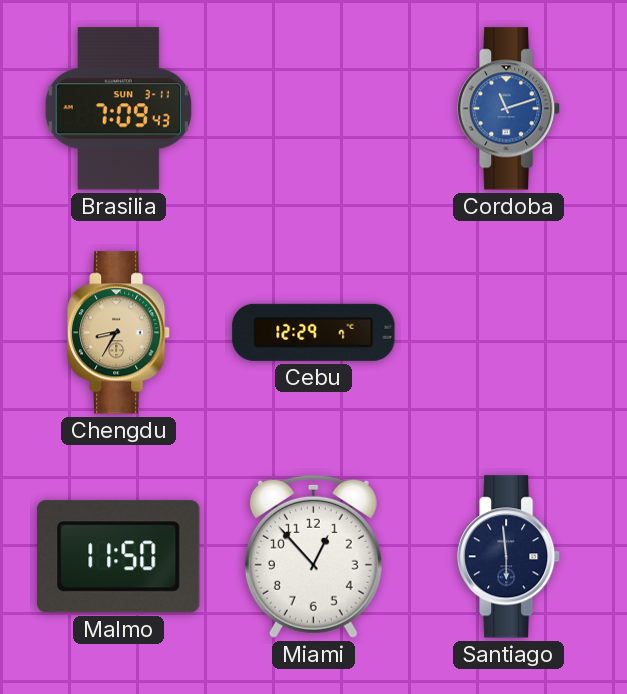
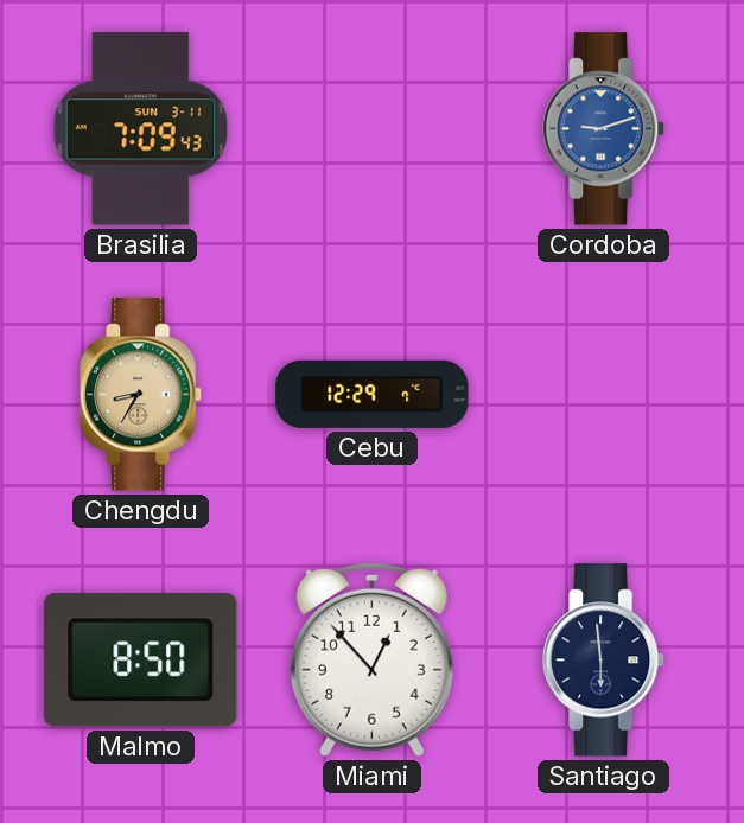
Cordoba: 11:12 -> 9:12
Malmo: 11:50 -> 8:50
